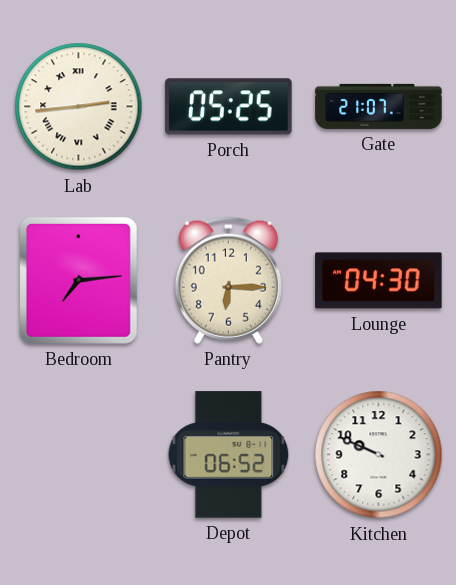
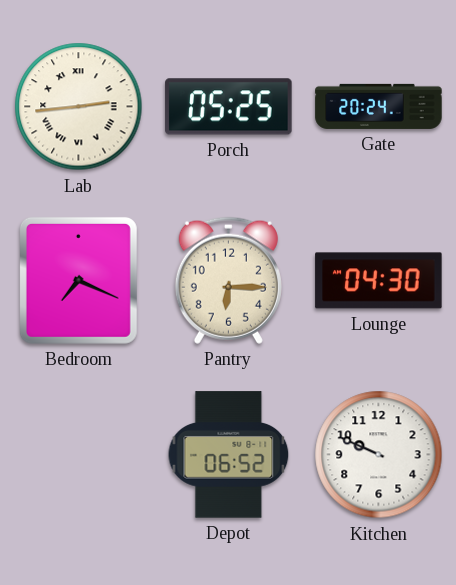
Gate: 21:07 -> 20:24
Bedroom: 7:14 -> 7:19
